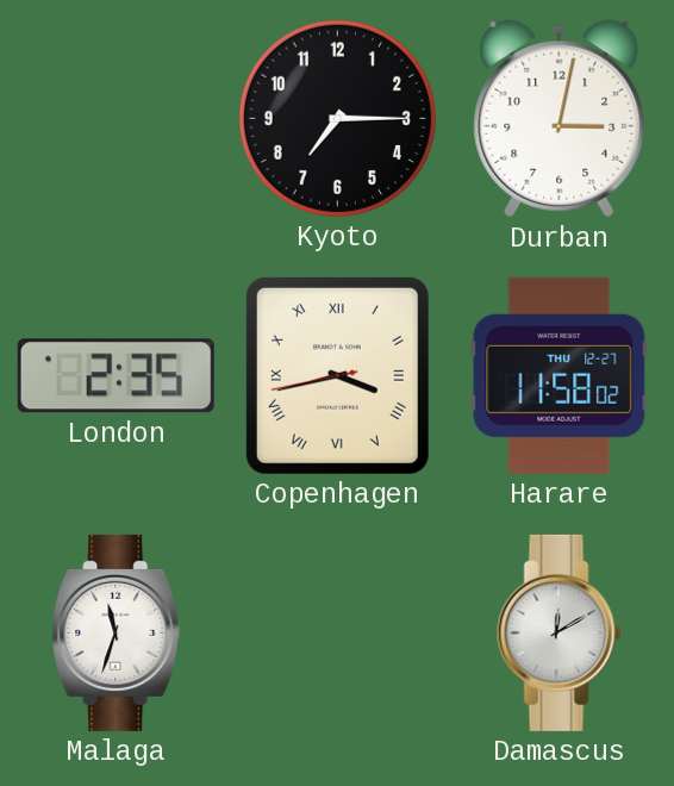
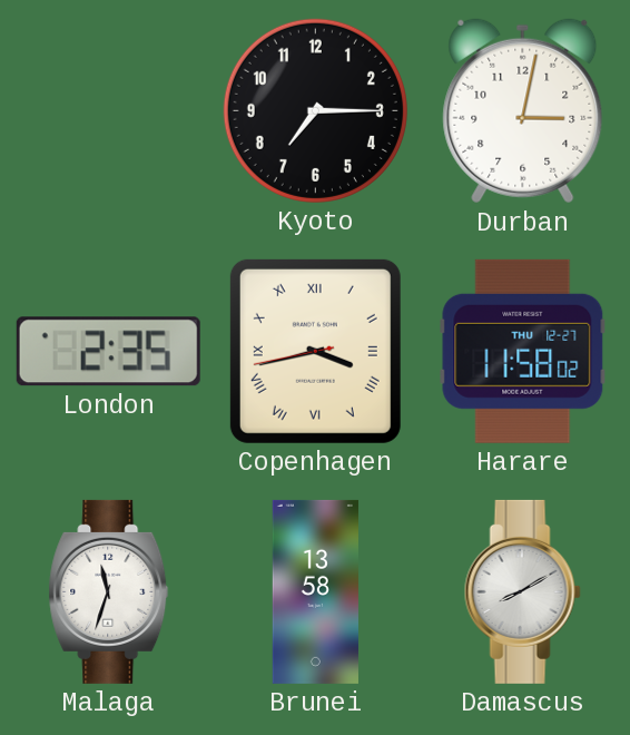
Brunei: none -> 13:58
Damascus: 12:10 -> 8:10
